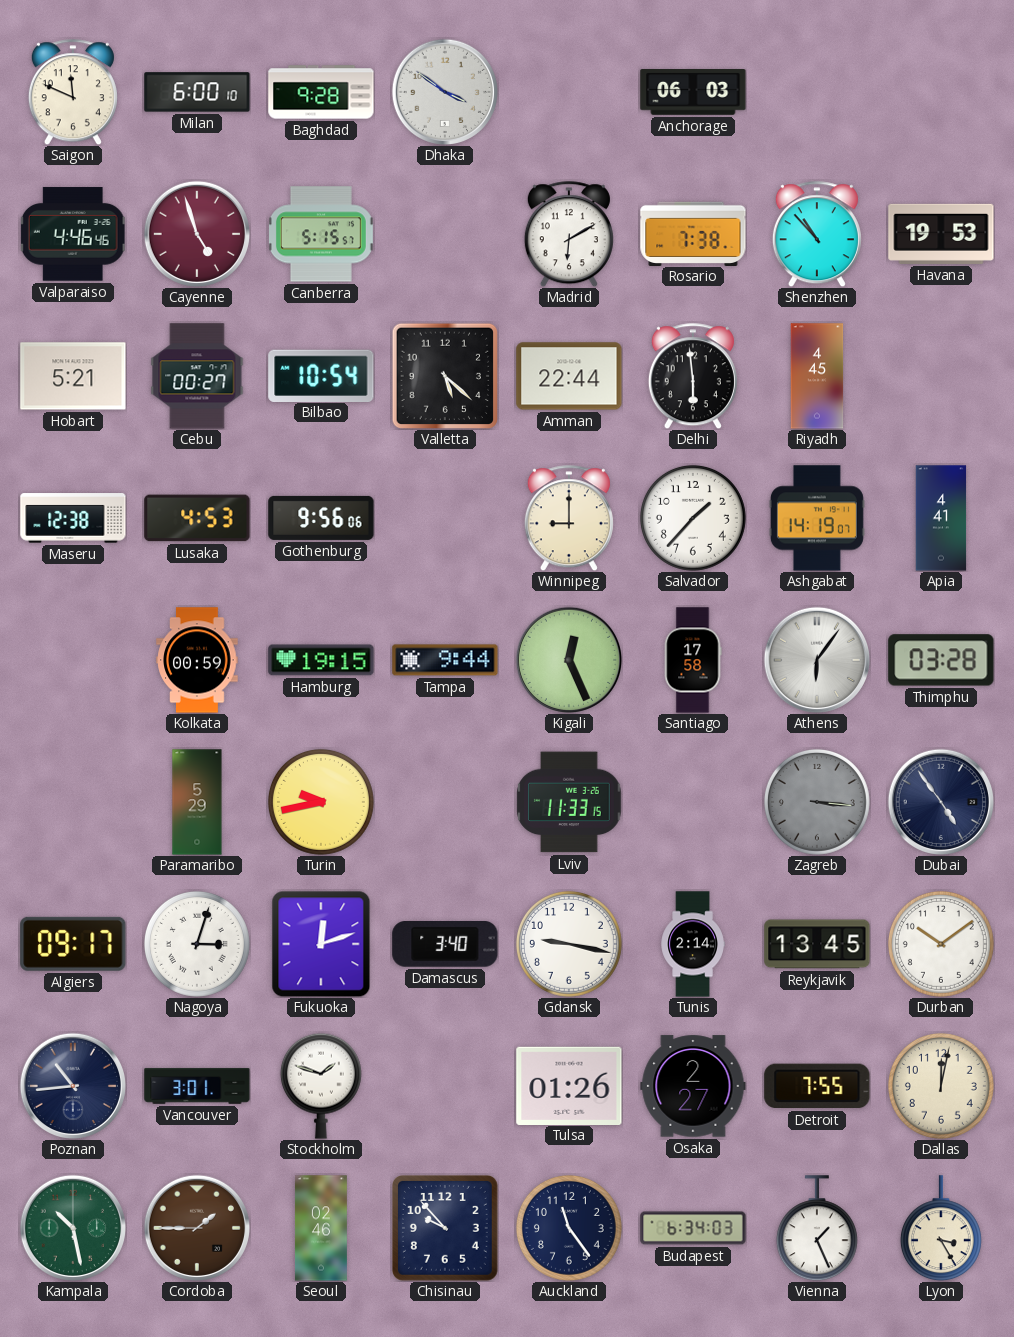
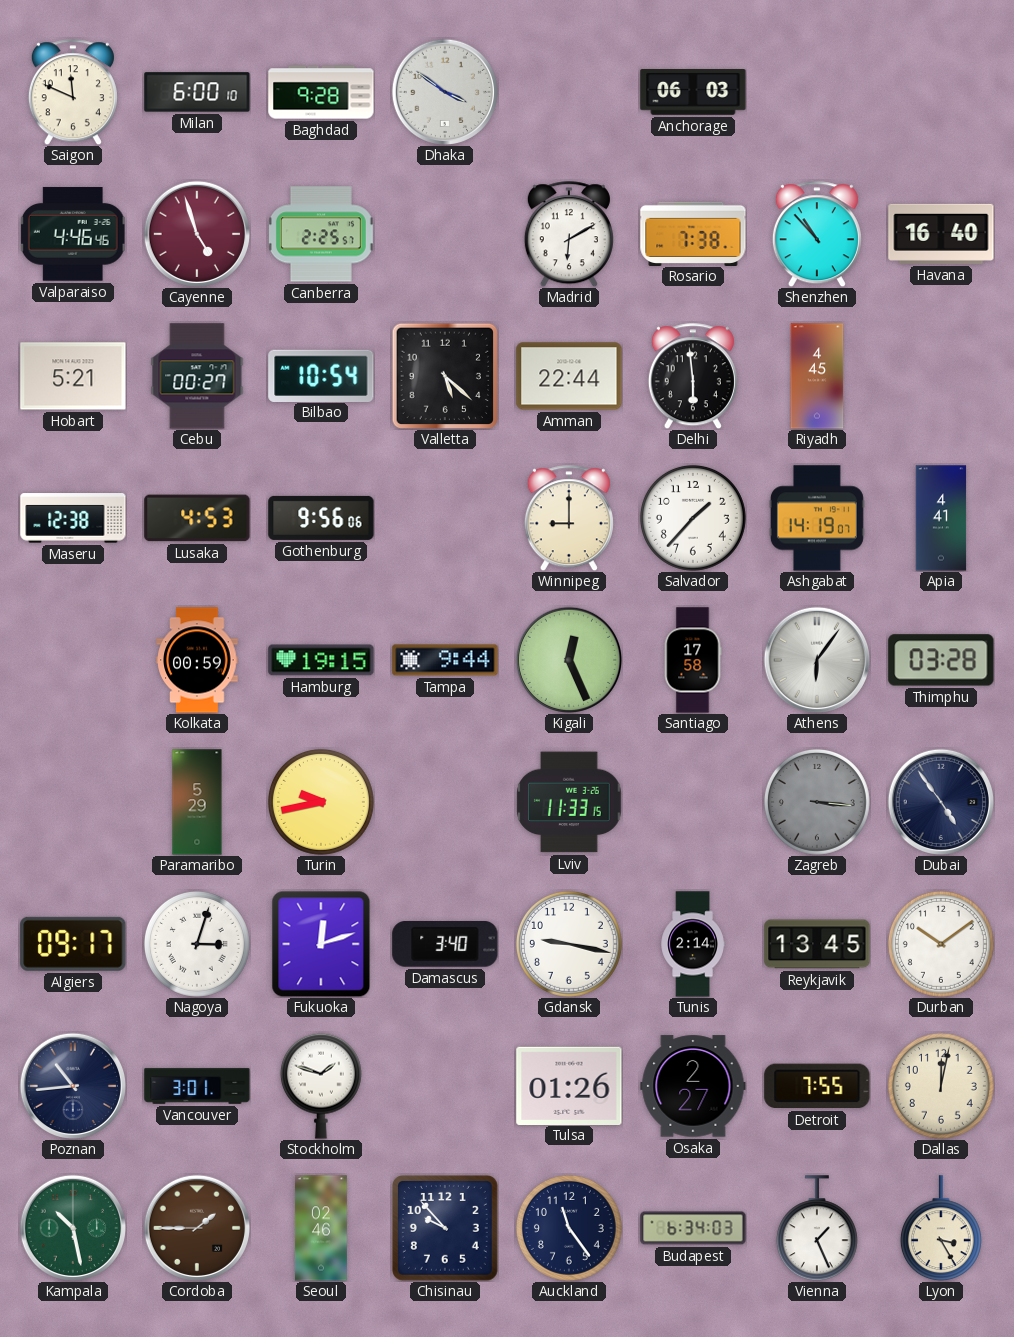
Canberra: 5:15 -> 2:25
Havana: 19:53 -> 16:40
